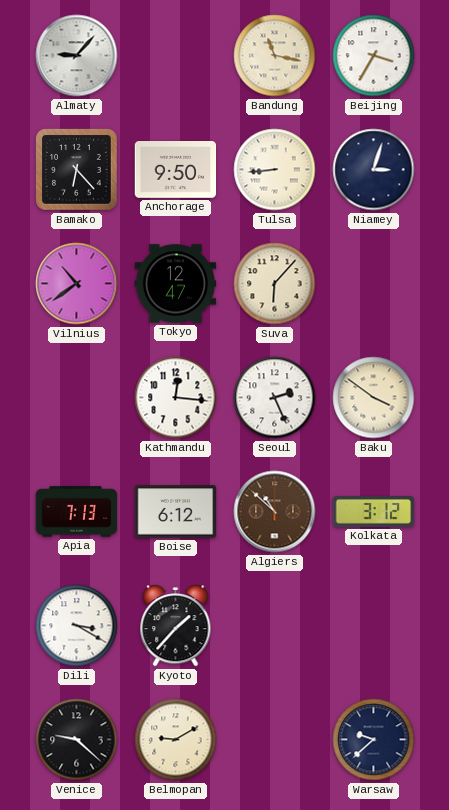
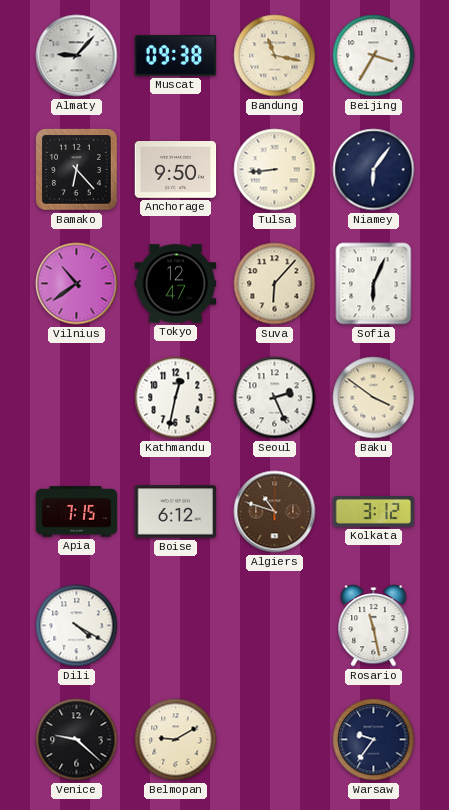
Muscat: none -> 09:38
Niamey: 3:03 -> 6:06
Sofia: none -> 6:04
Kathmandu: 12:16 -> 12:32
Apia: 7:13 -> 7:15
Algiers: 10:52 -> 10:48
Dili: 3:20 -> 4:20
Kyoto: 1:37 -> none
Rosario: none -> 11:28
Warsaw: 9:38 -> 9:36
